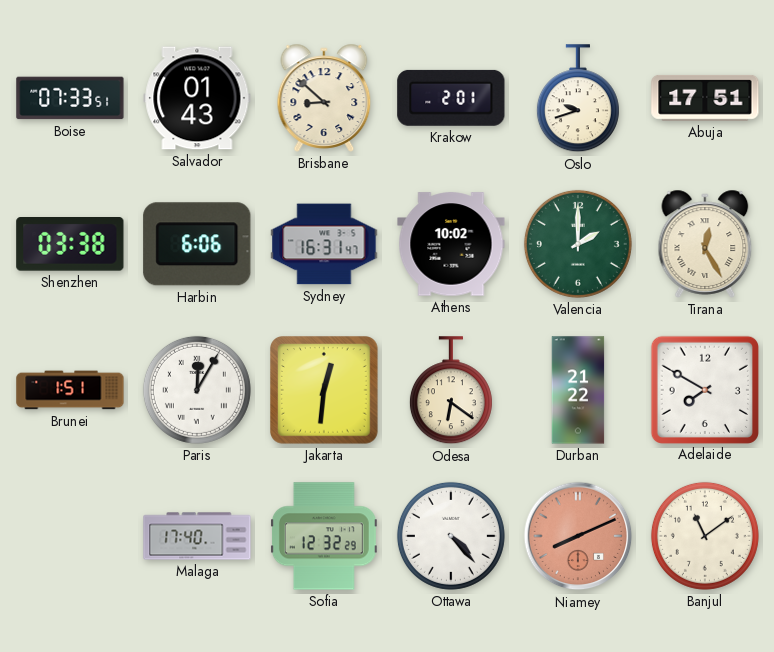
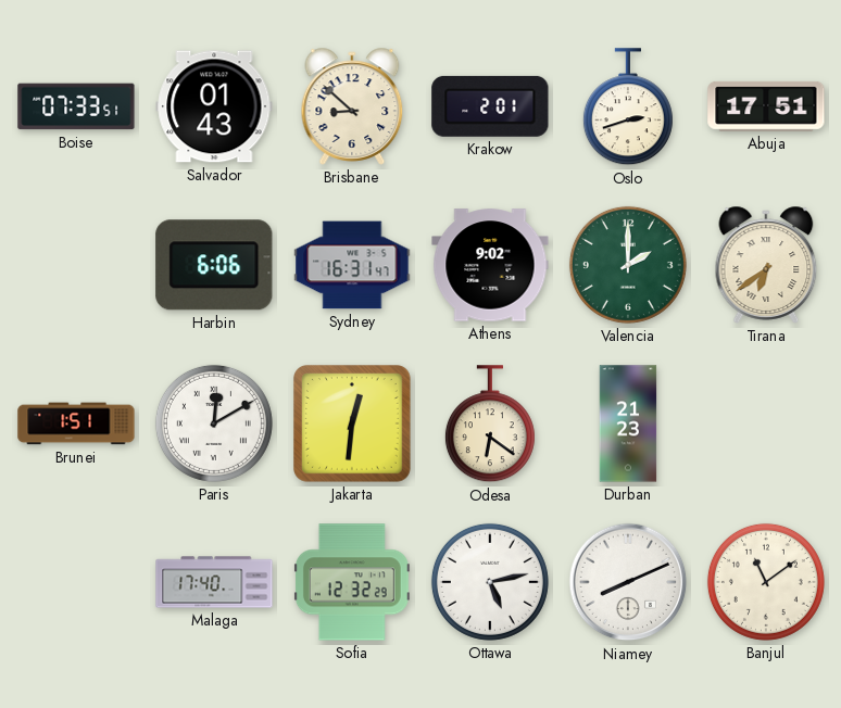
Oslo: 9:42 -> 2:42
Shenzhen: 03:38 -> none
Athens: 10:02 -> 9:02
Tirana: 12:25 -> 6:39
Paris: 12:05 -> 12:10
Durban: 21:22 -> 21:23
Adelaide: 7:50 -> none
Ottawa: 4:23 -> 5:13
Niamey dial: salmon -> white
